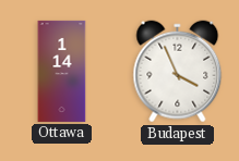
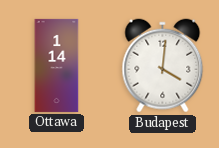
Budapest: 3:56 -> 4:01
